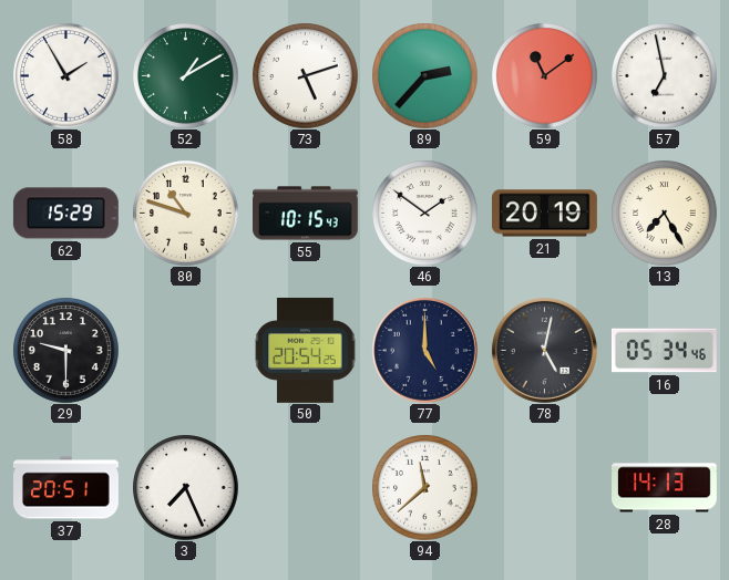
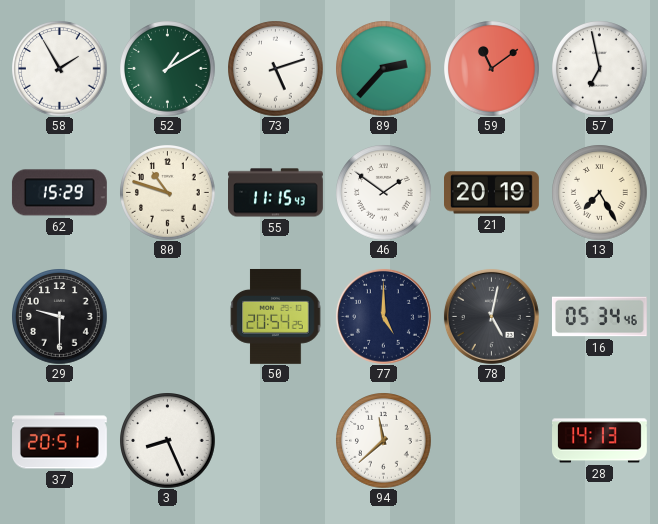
55: 10:15 -> 11:15
3: 7:26 -> 8:26
